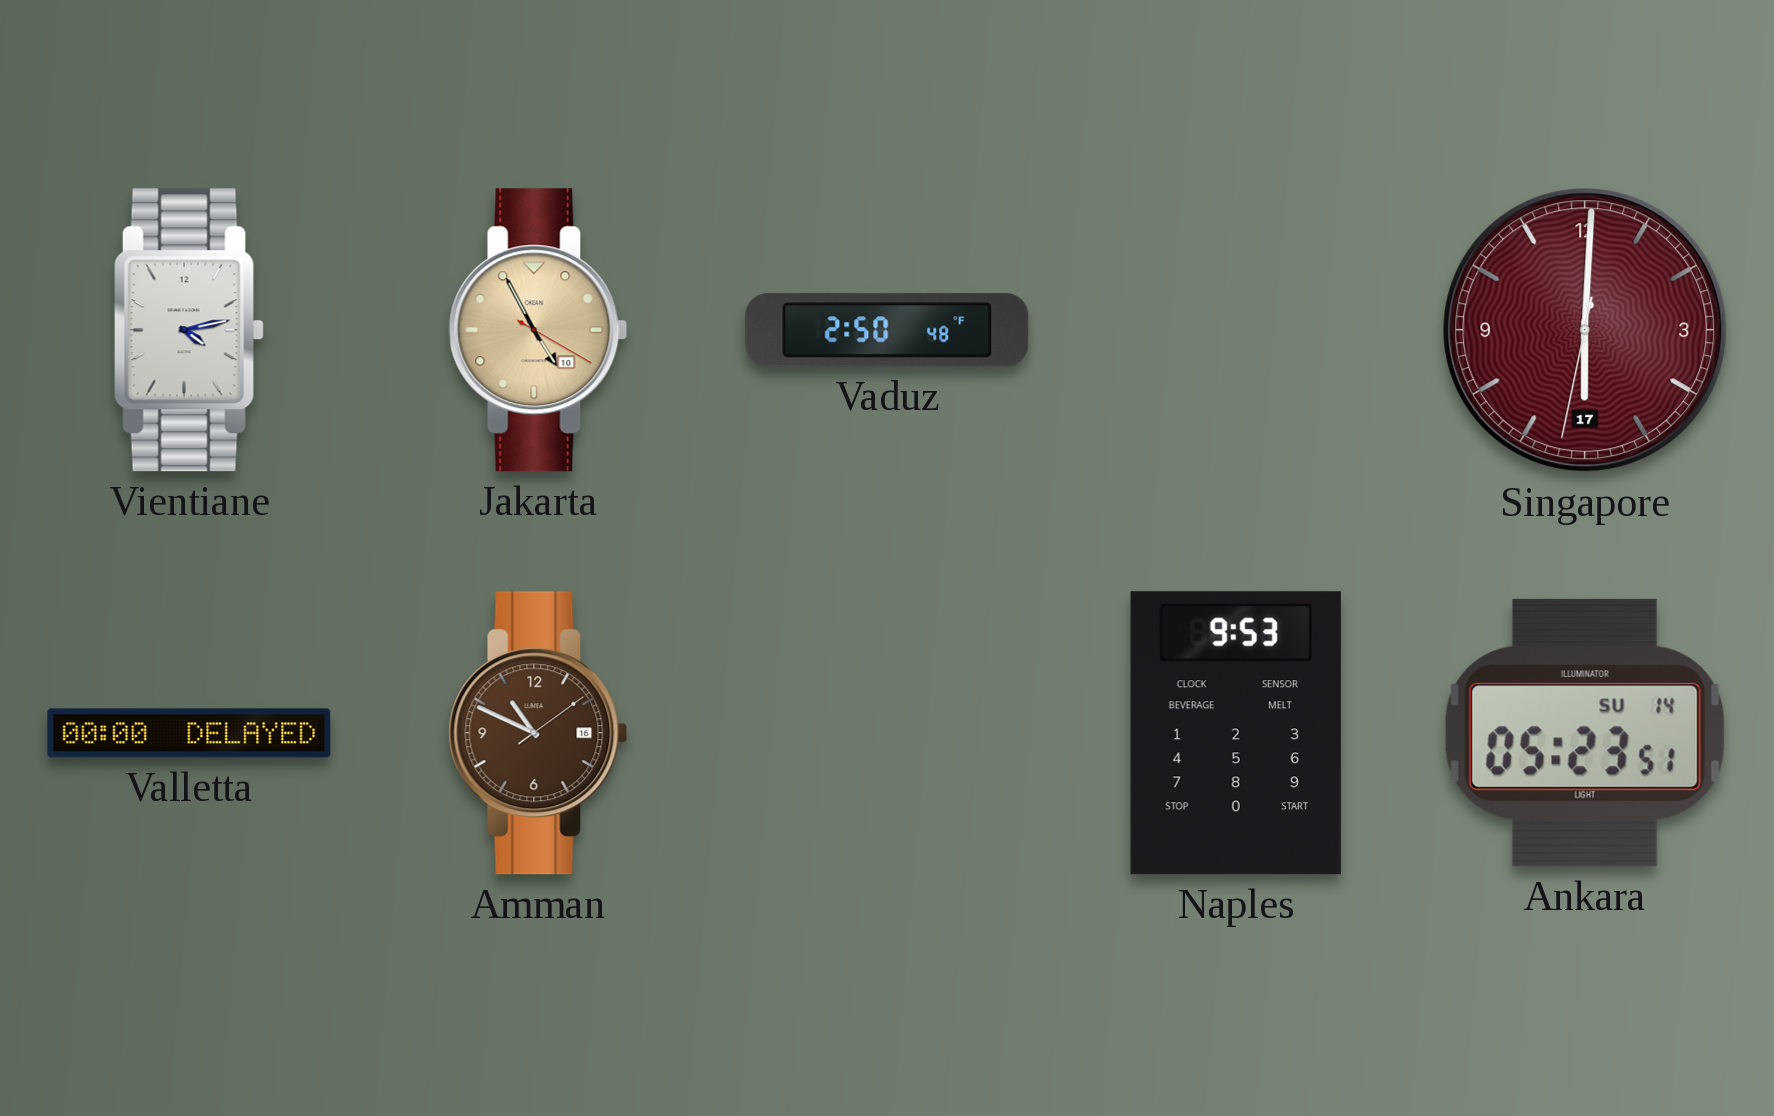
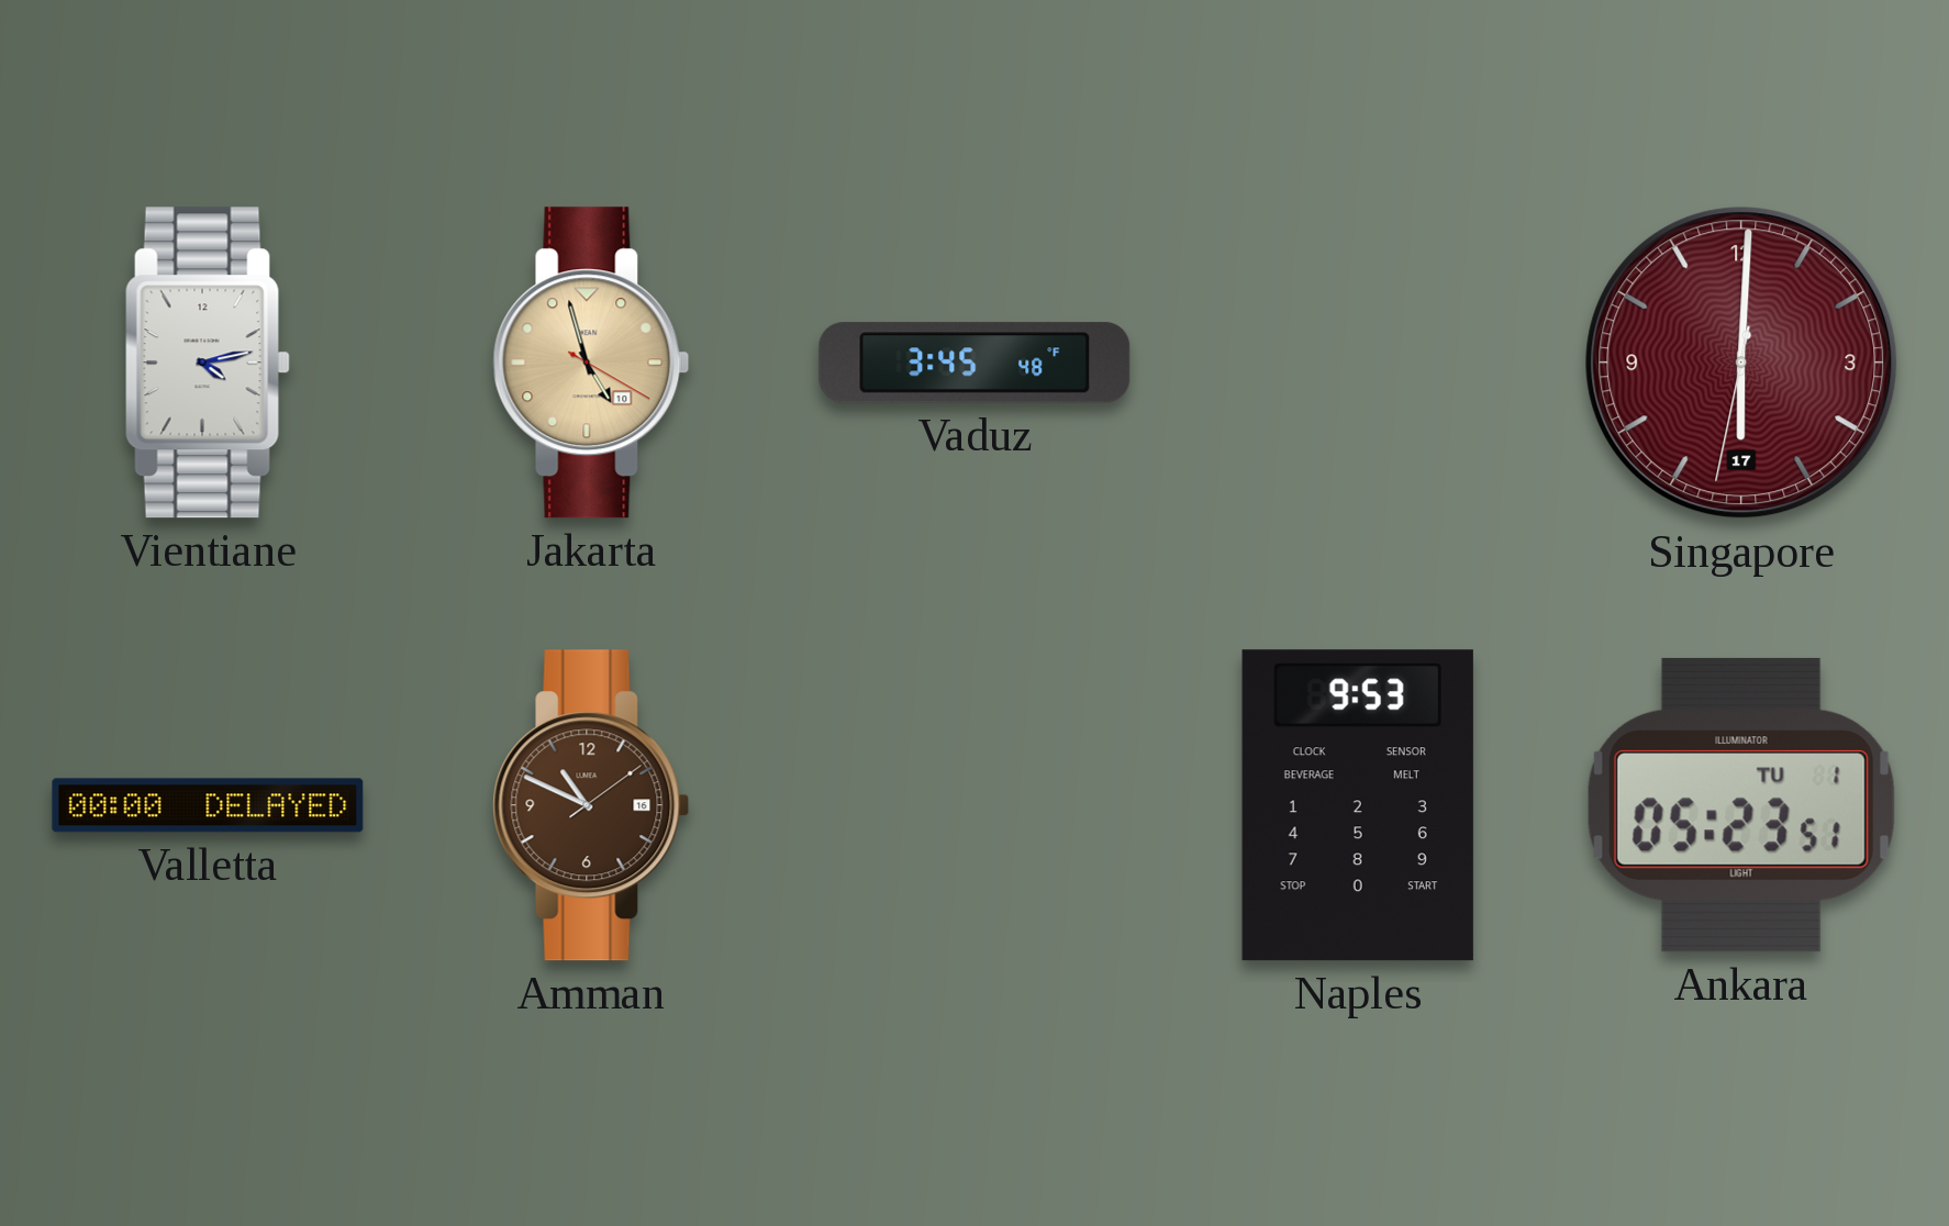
Jakarta: 4:55 -> 4:57
Vaduz: 2:50 -> 3:45
Ankara date: SU 14 -> TU 1
